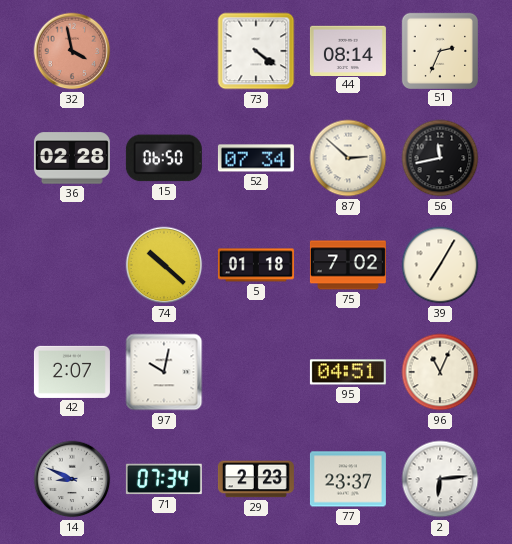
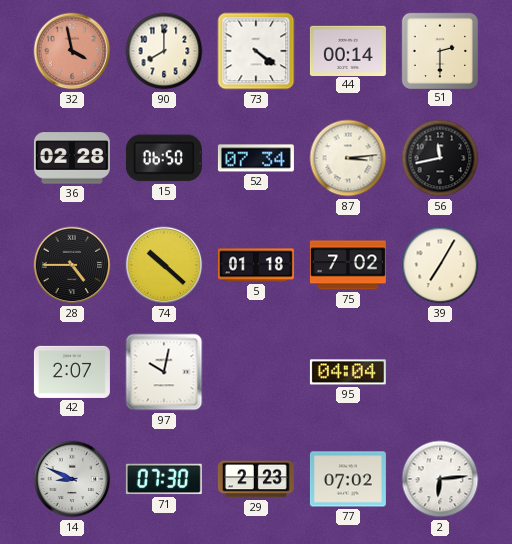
90: none -> 8:00
44: 08:14 -> 00:14
51: 2:34 -> 2:30
87: 2:52 -> 3:14
28: none -> 4:45
95: 04:51 -> 04:04
96: 11:04 -> none
71: 07:34 -> 07:30
77: 23:37 -> 07:02
